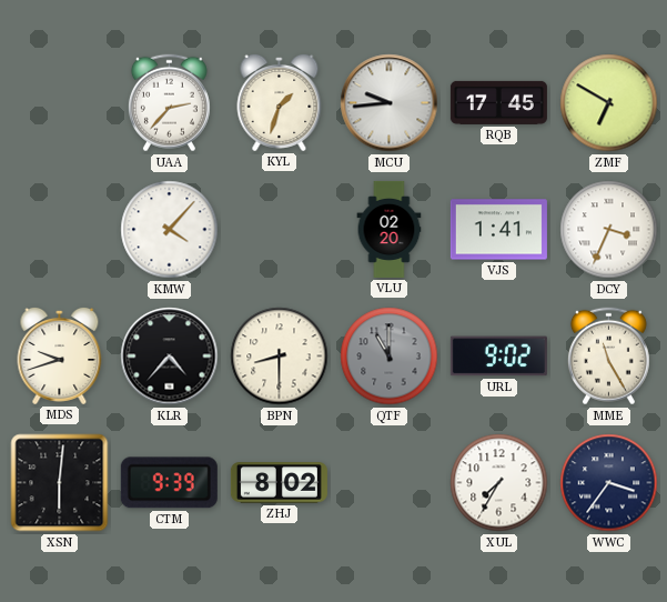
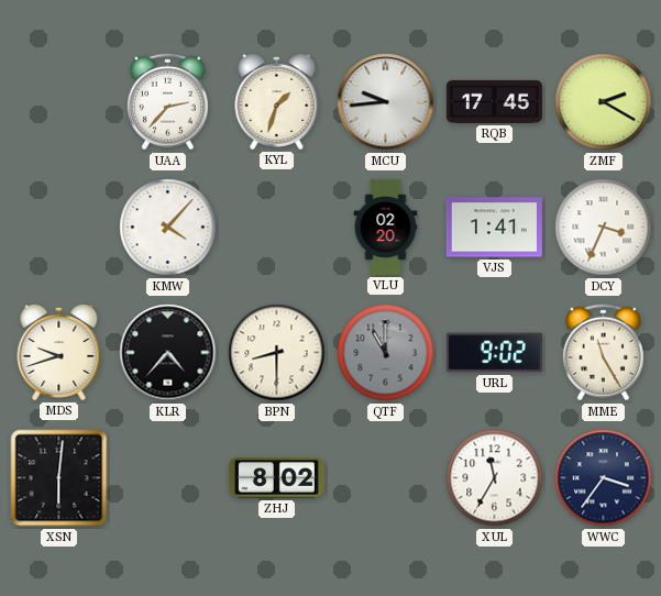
ZMF: 6:50 -> 2:20
CTM: 9:39 -> none
XUL: 7:35 -> 11:35
